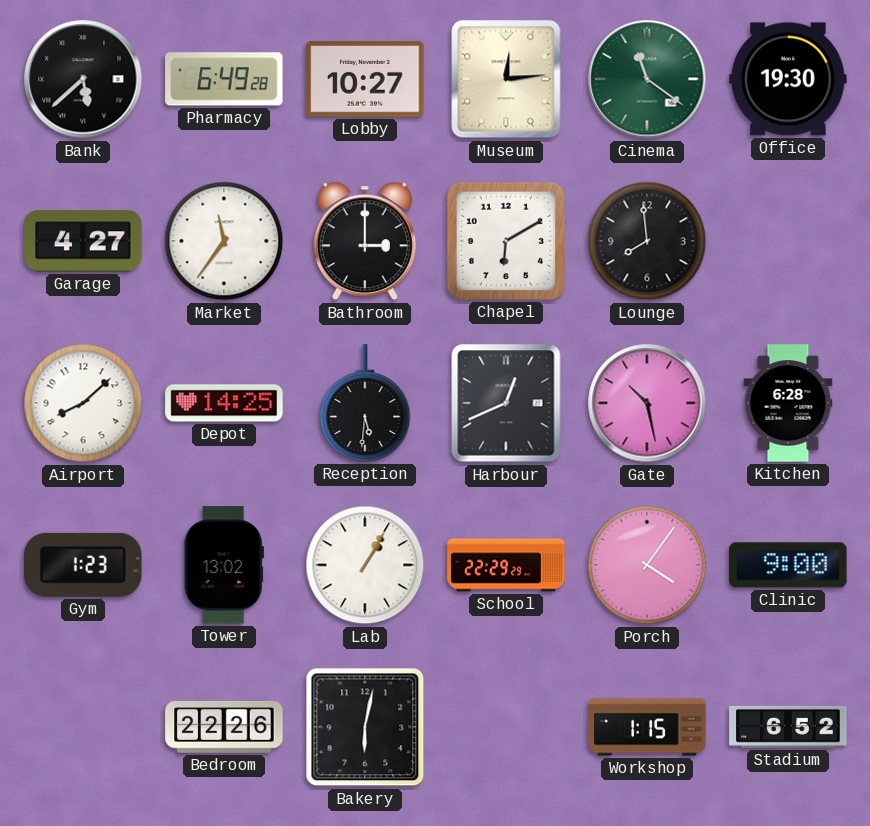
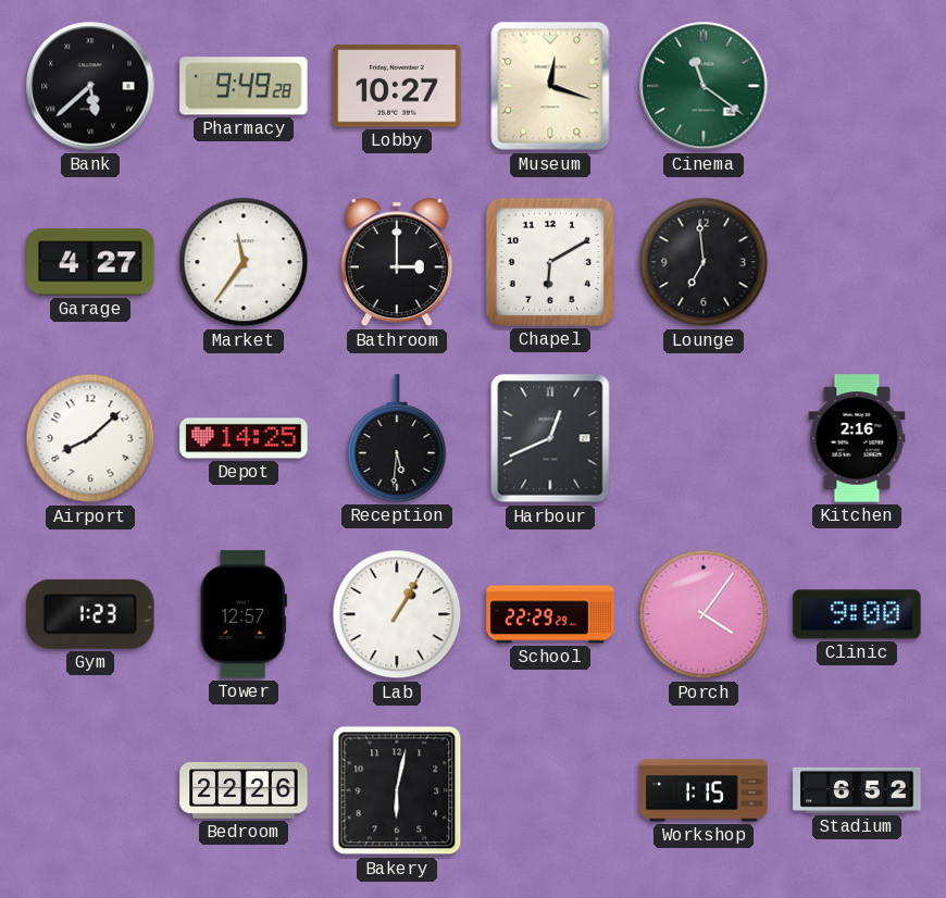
Pharmacy: 6:49 -> 9:49
Museum: 12:14 -> 12:18
Office: 19:30 -> none
Lounge: 7:59 -> 6:59
Gate: 10:28 -> none
Kitchen: 6:28 -> 2:16
Tower: 13:02 -> 12:57
